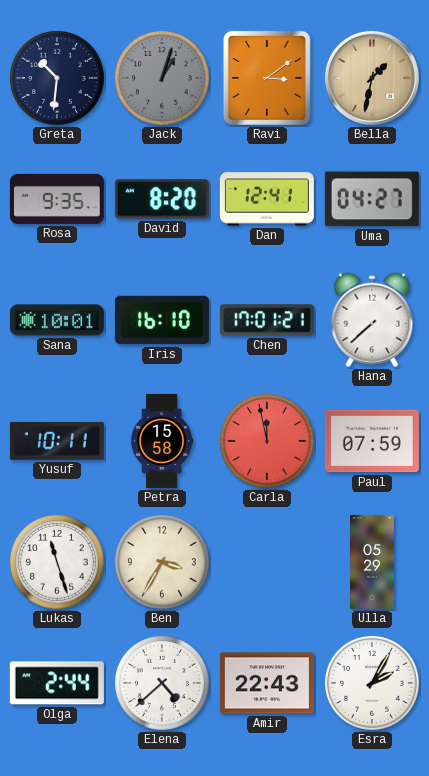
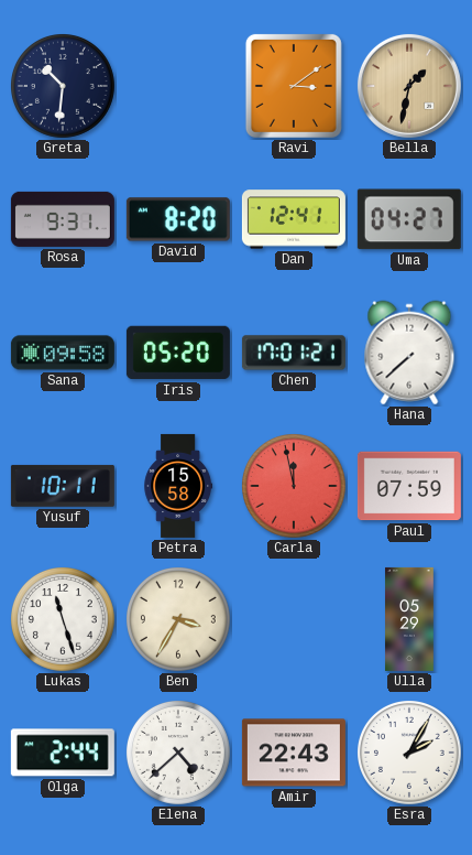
Jack: 1:03 -> none
Rosa: 9:35 -> 9:31
Sana: 10:01 -> 09:58
Iris: 16:10 -> 05:20
